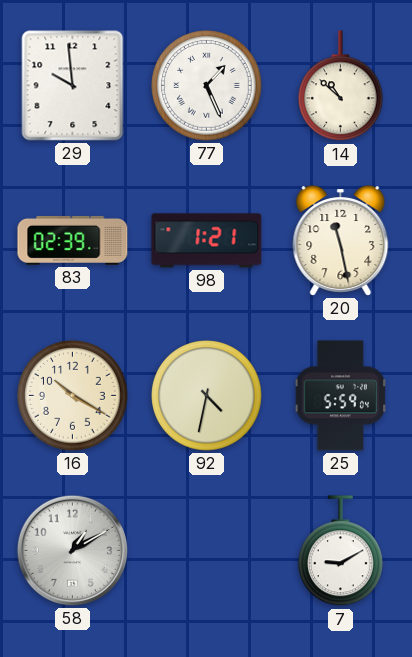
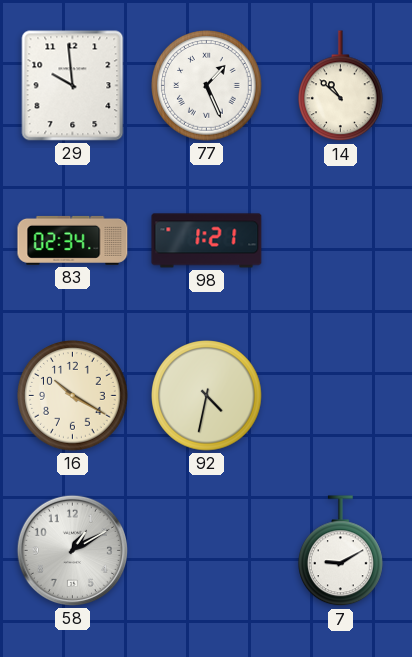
83: 02:39 -> 02:34
20: 11:28 -> none
25: 5:59 -> none
